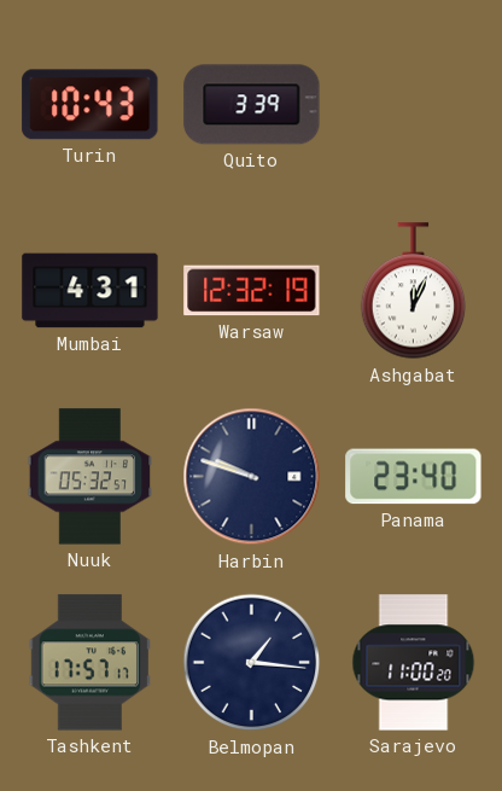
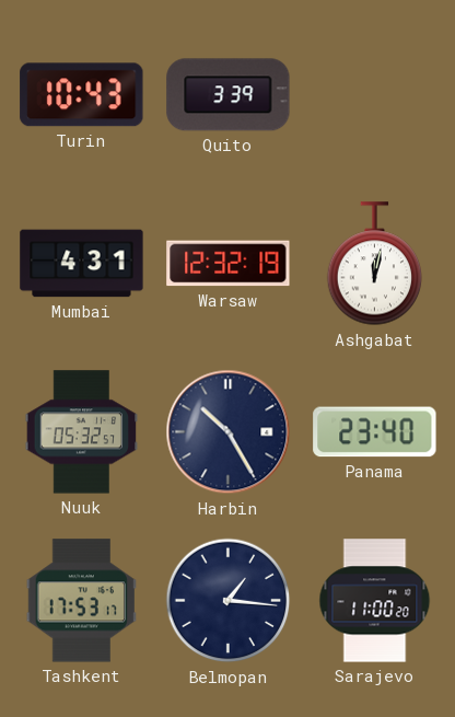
Ashgabat: 12:04 -> 12:02
Harbin: 9:48 -> 10:25
Tashkent: 17:57 -> 17:53
